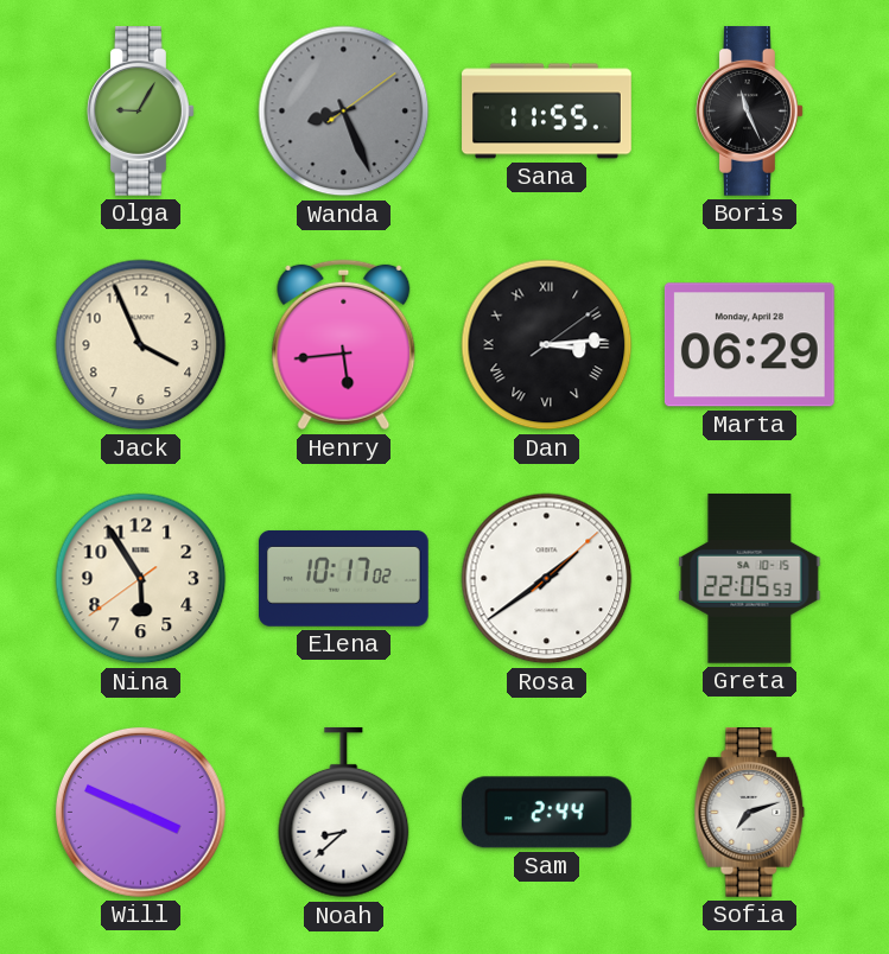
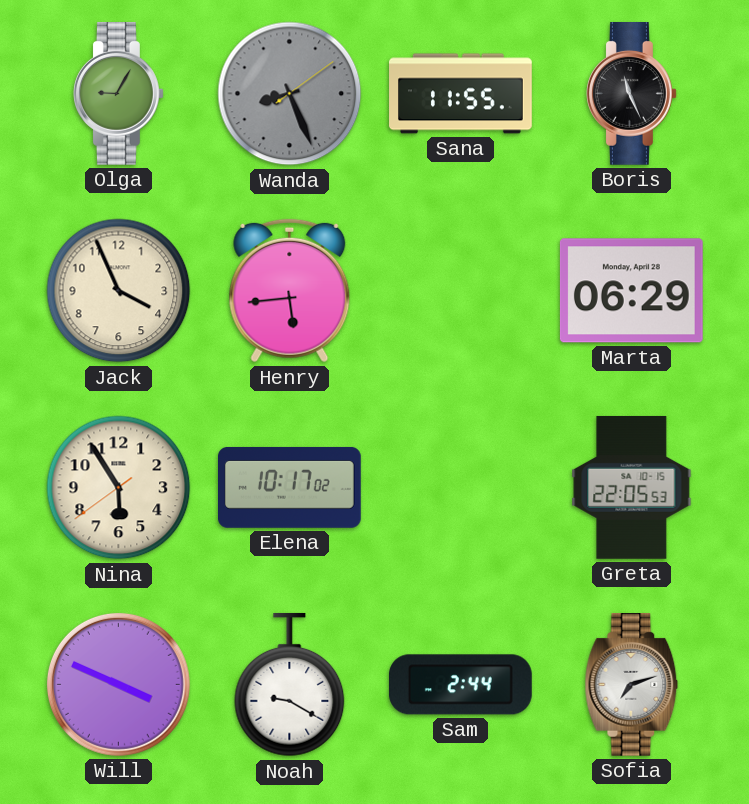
Dan: 3:14 -> none
Rosa: 1:39 -> none
Noah: 8:38 -> 9:20
